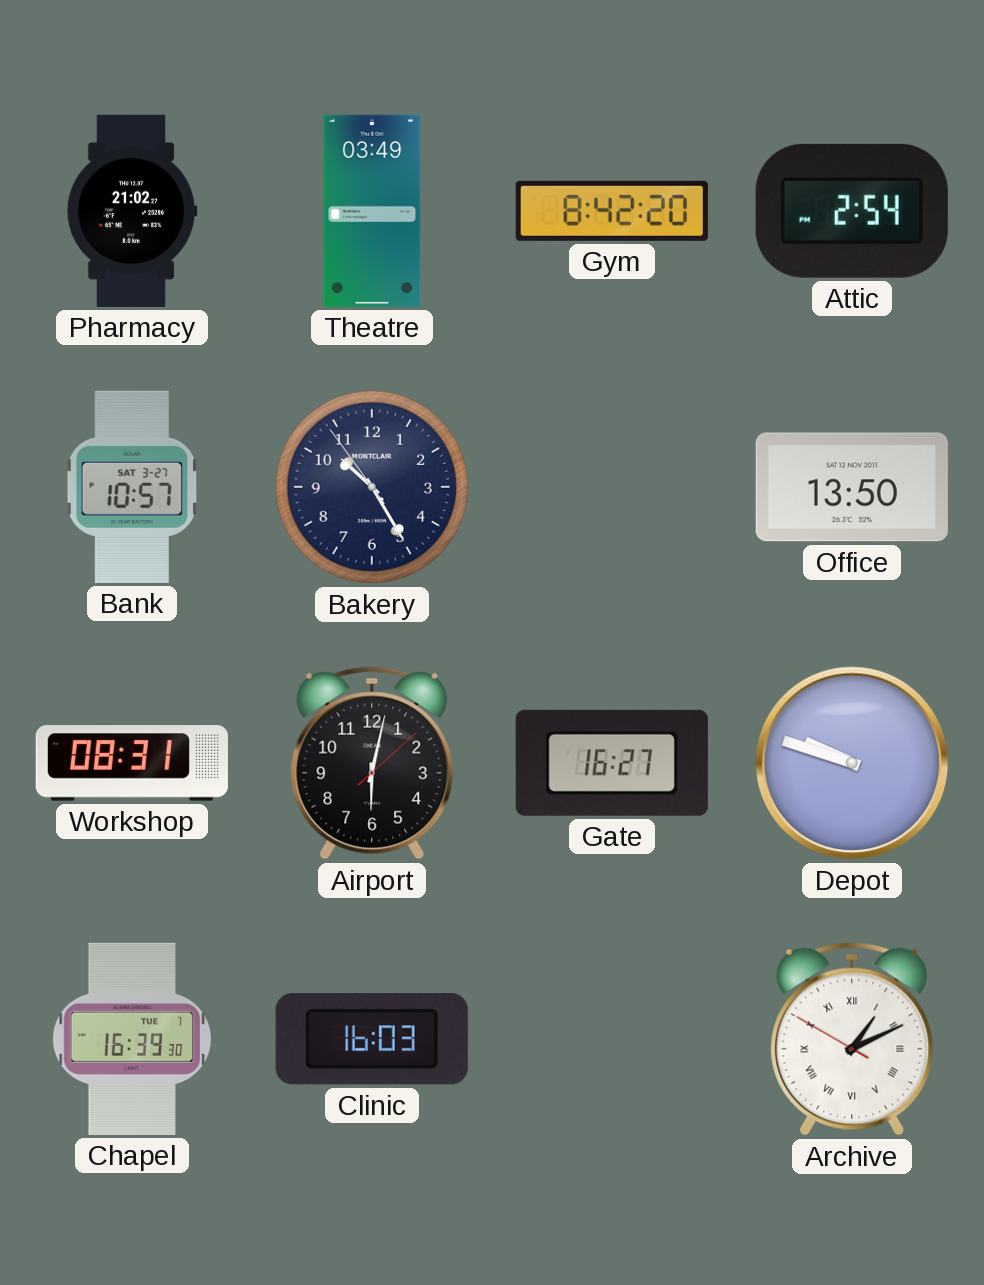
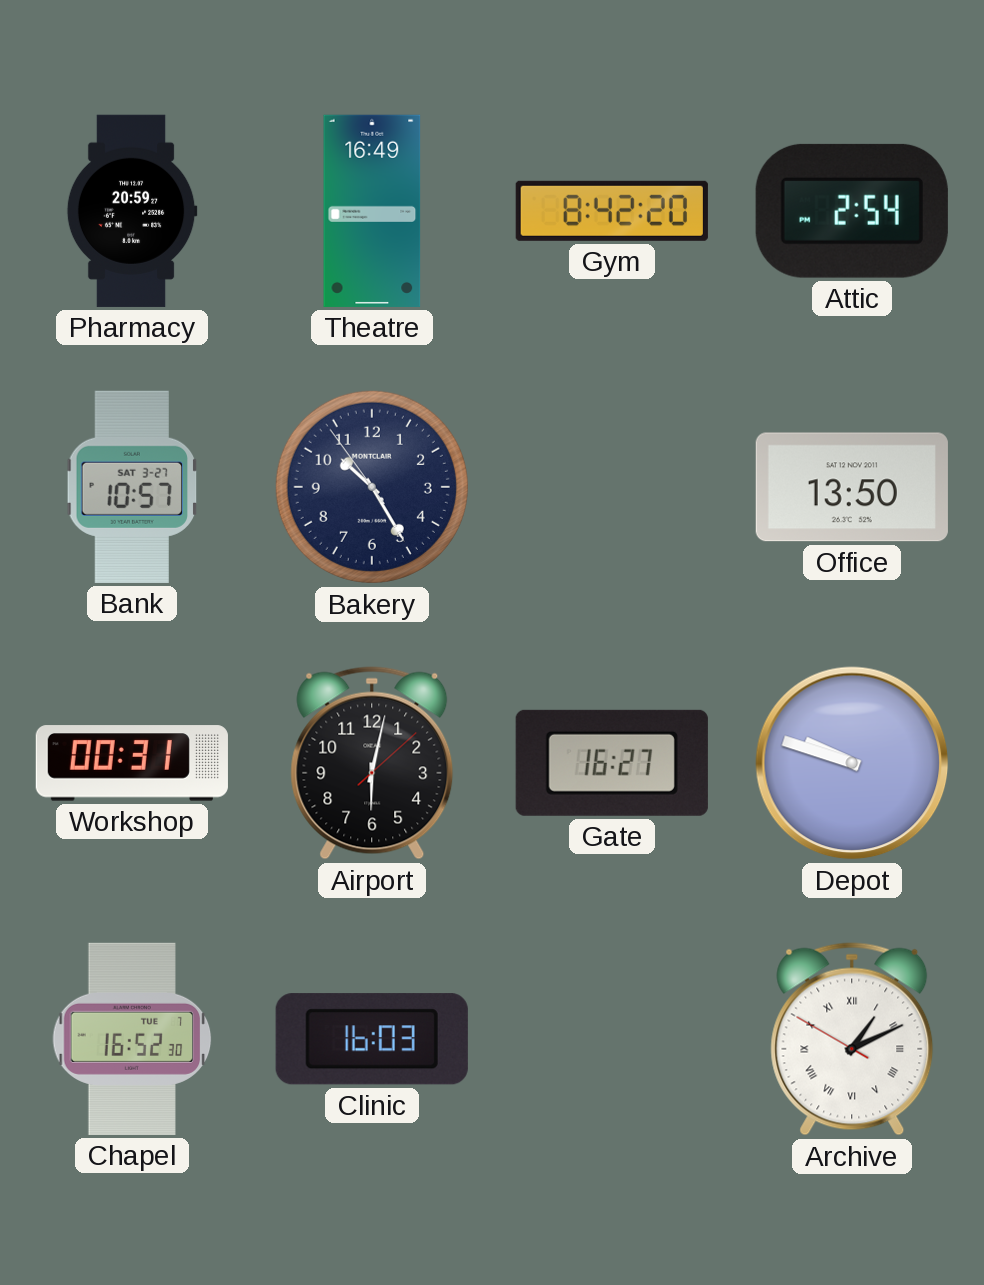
Pharmacy: 21:02 -> 20:59
Theatre: 03:49 -> 16:49
Workshop: 08:31 -> 00:31
Chapel: 16:39 -> 16:52
